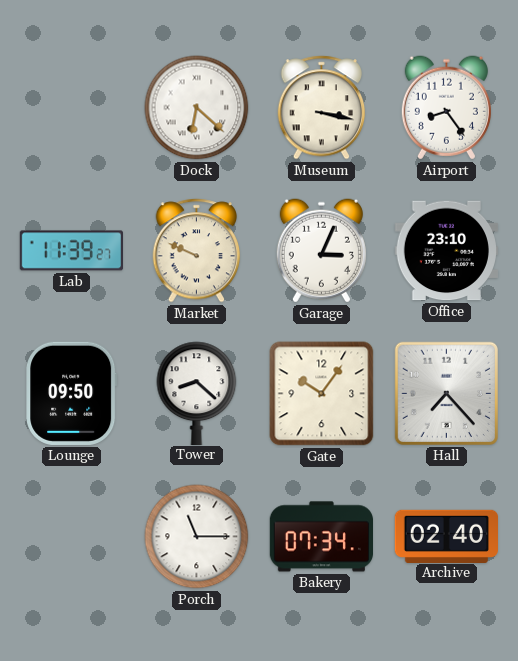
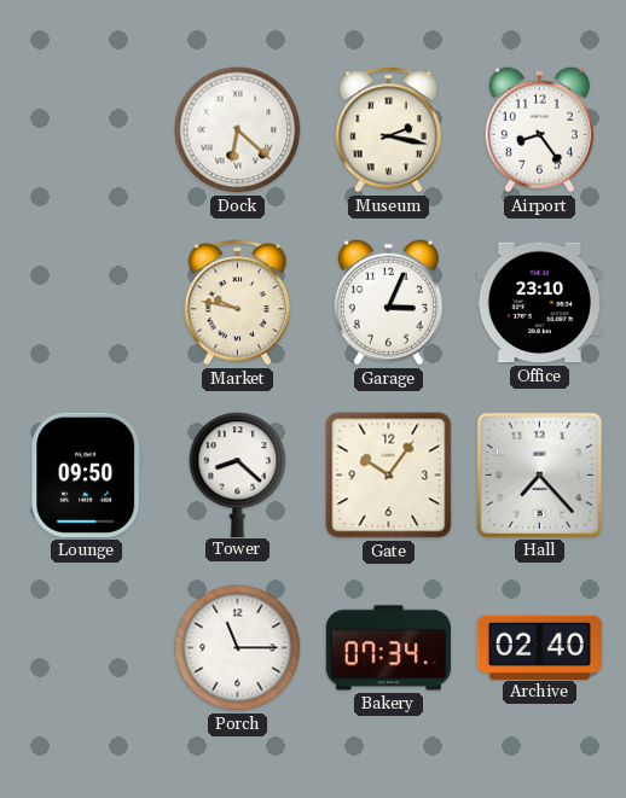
Museum: 3:17 -> 2:17
Lab: 11:39 -> none
Market: 9:49 -> 9:47
